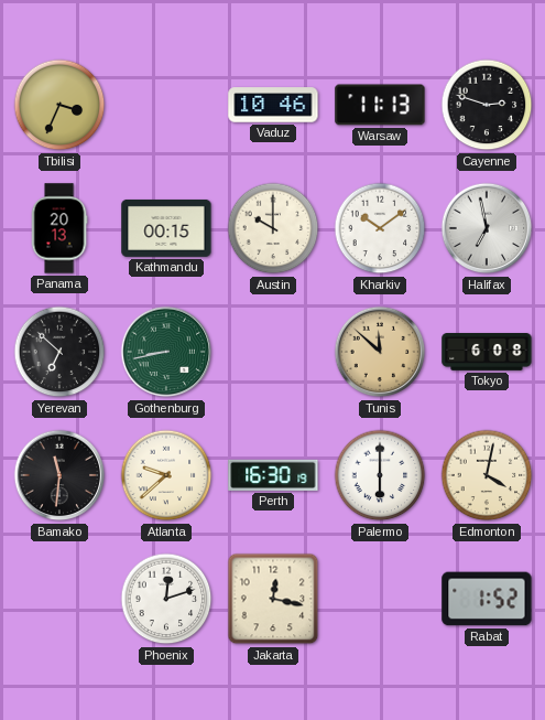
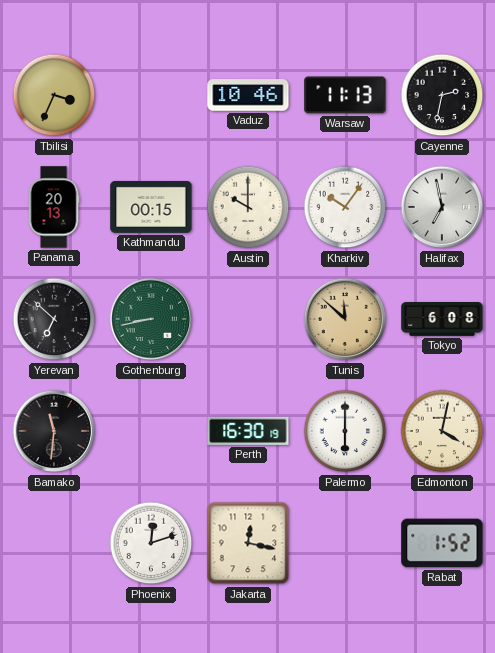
Cayenne: 2:48 -> 2:32
Kharkiv: 10:09 -> 10:06
Atlanta: 9:38 -> none
